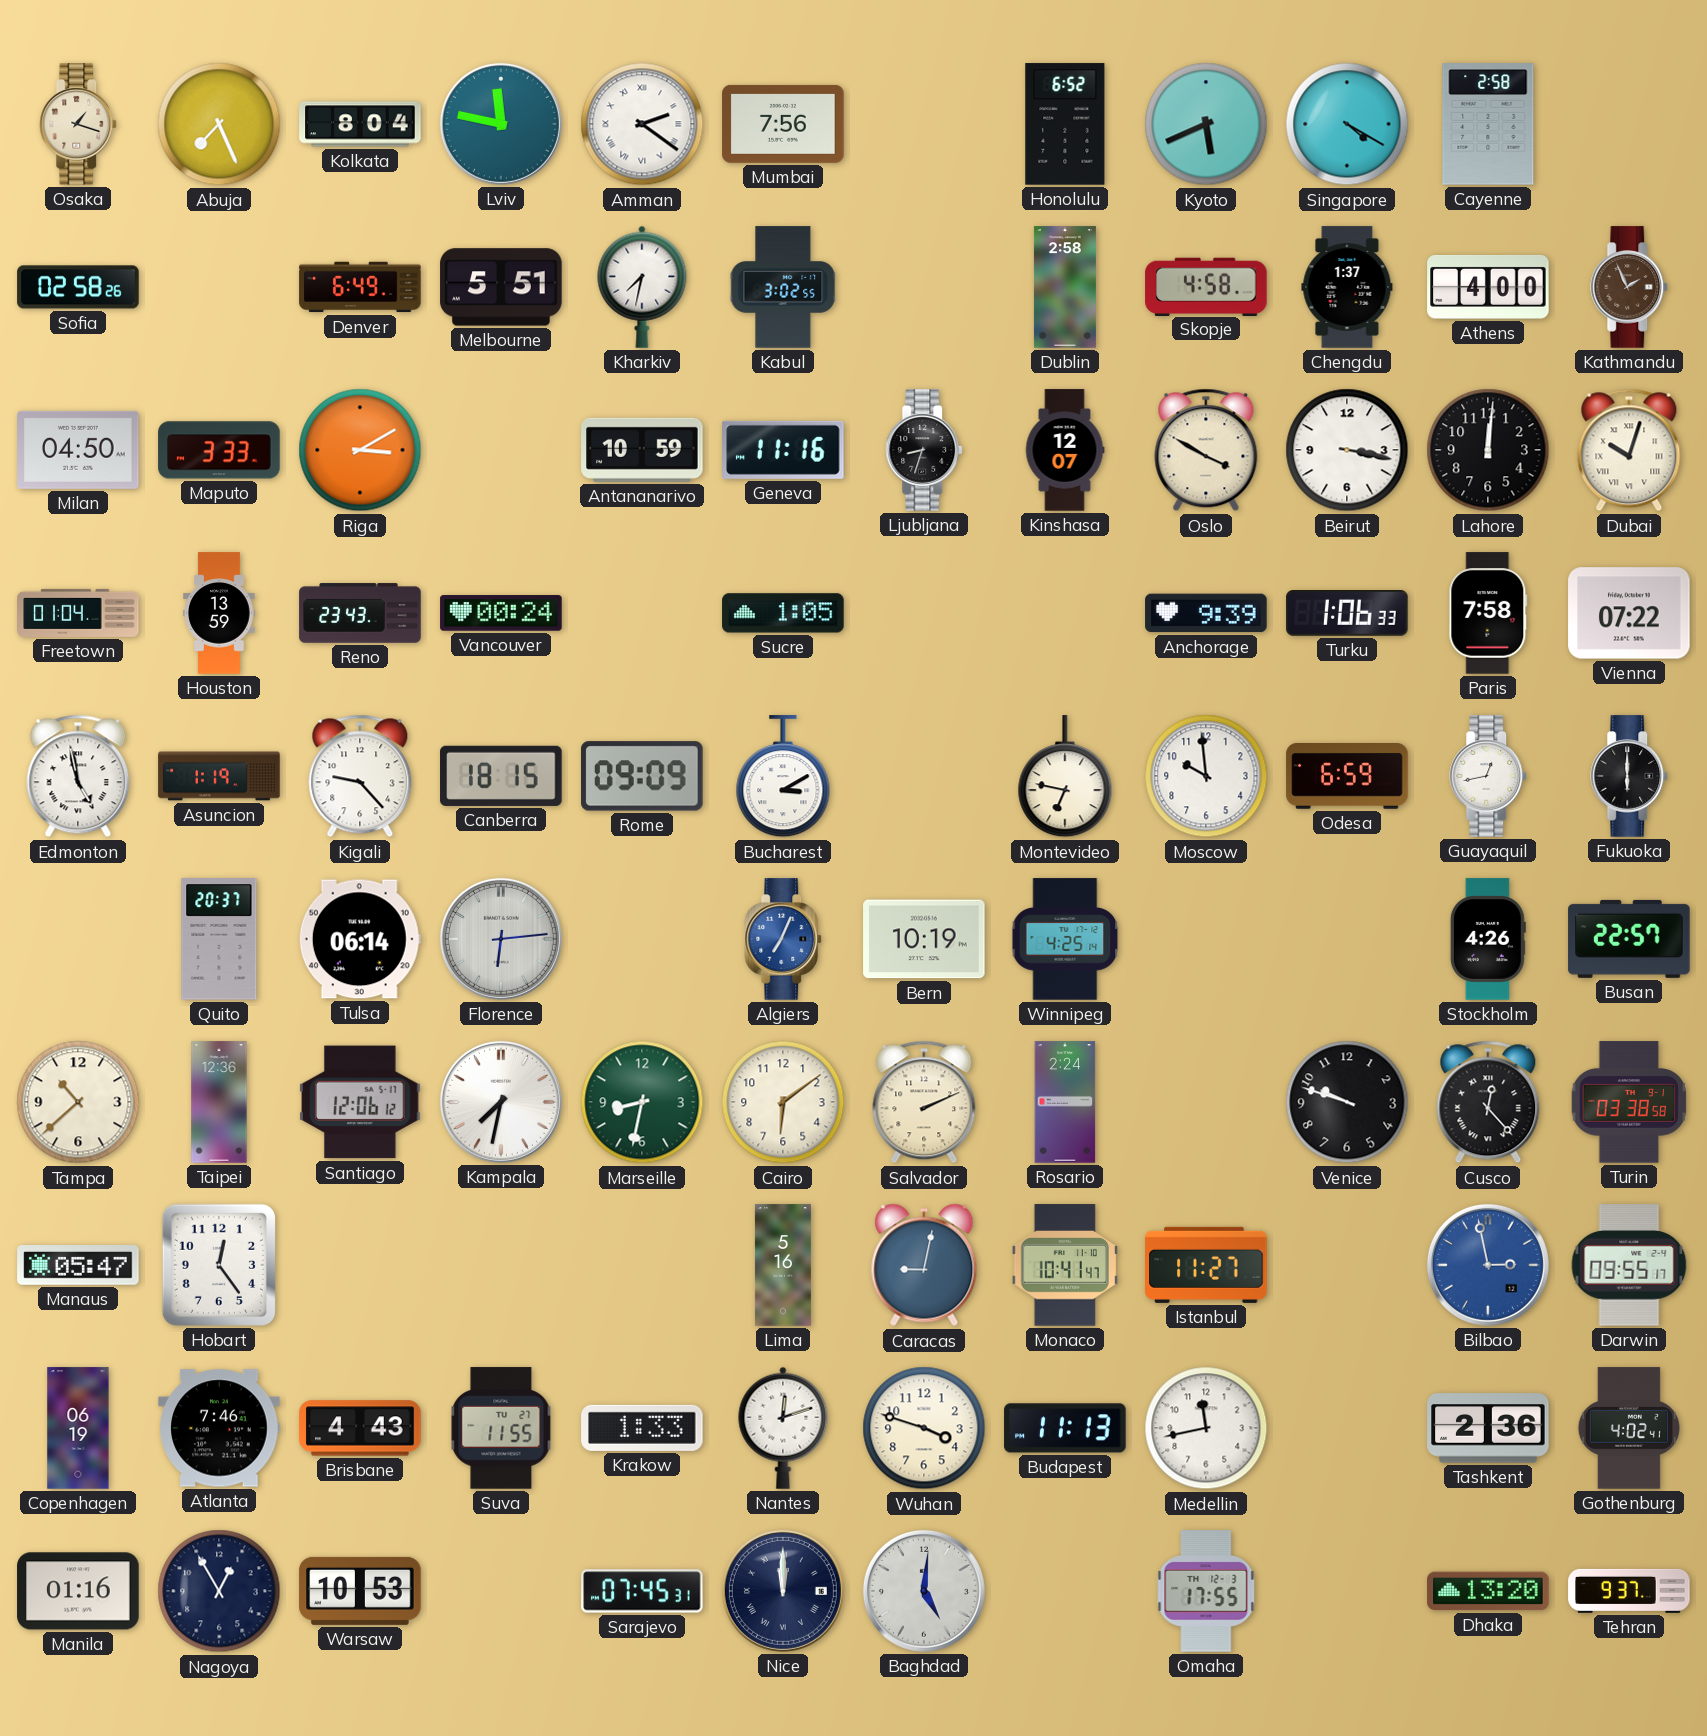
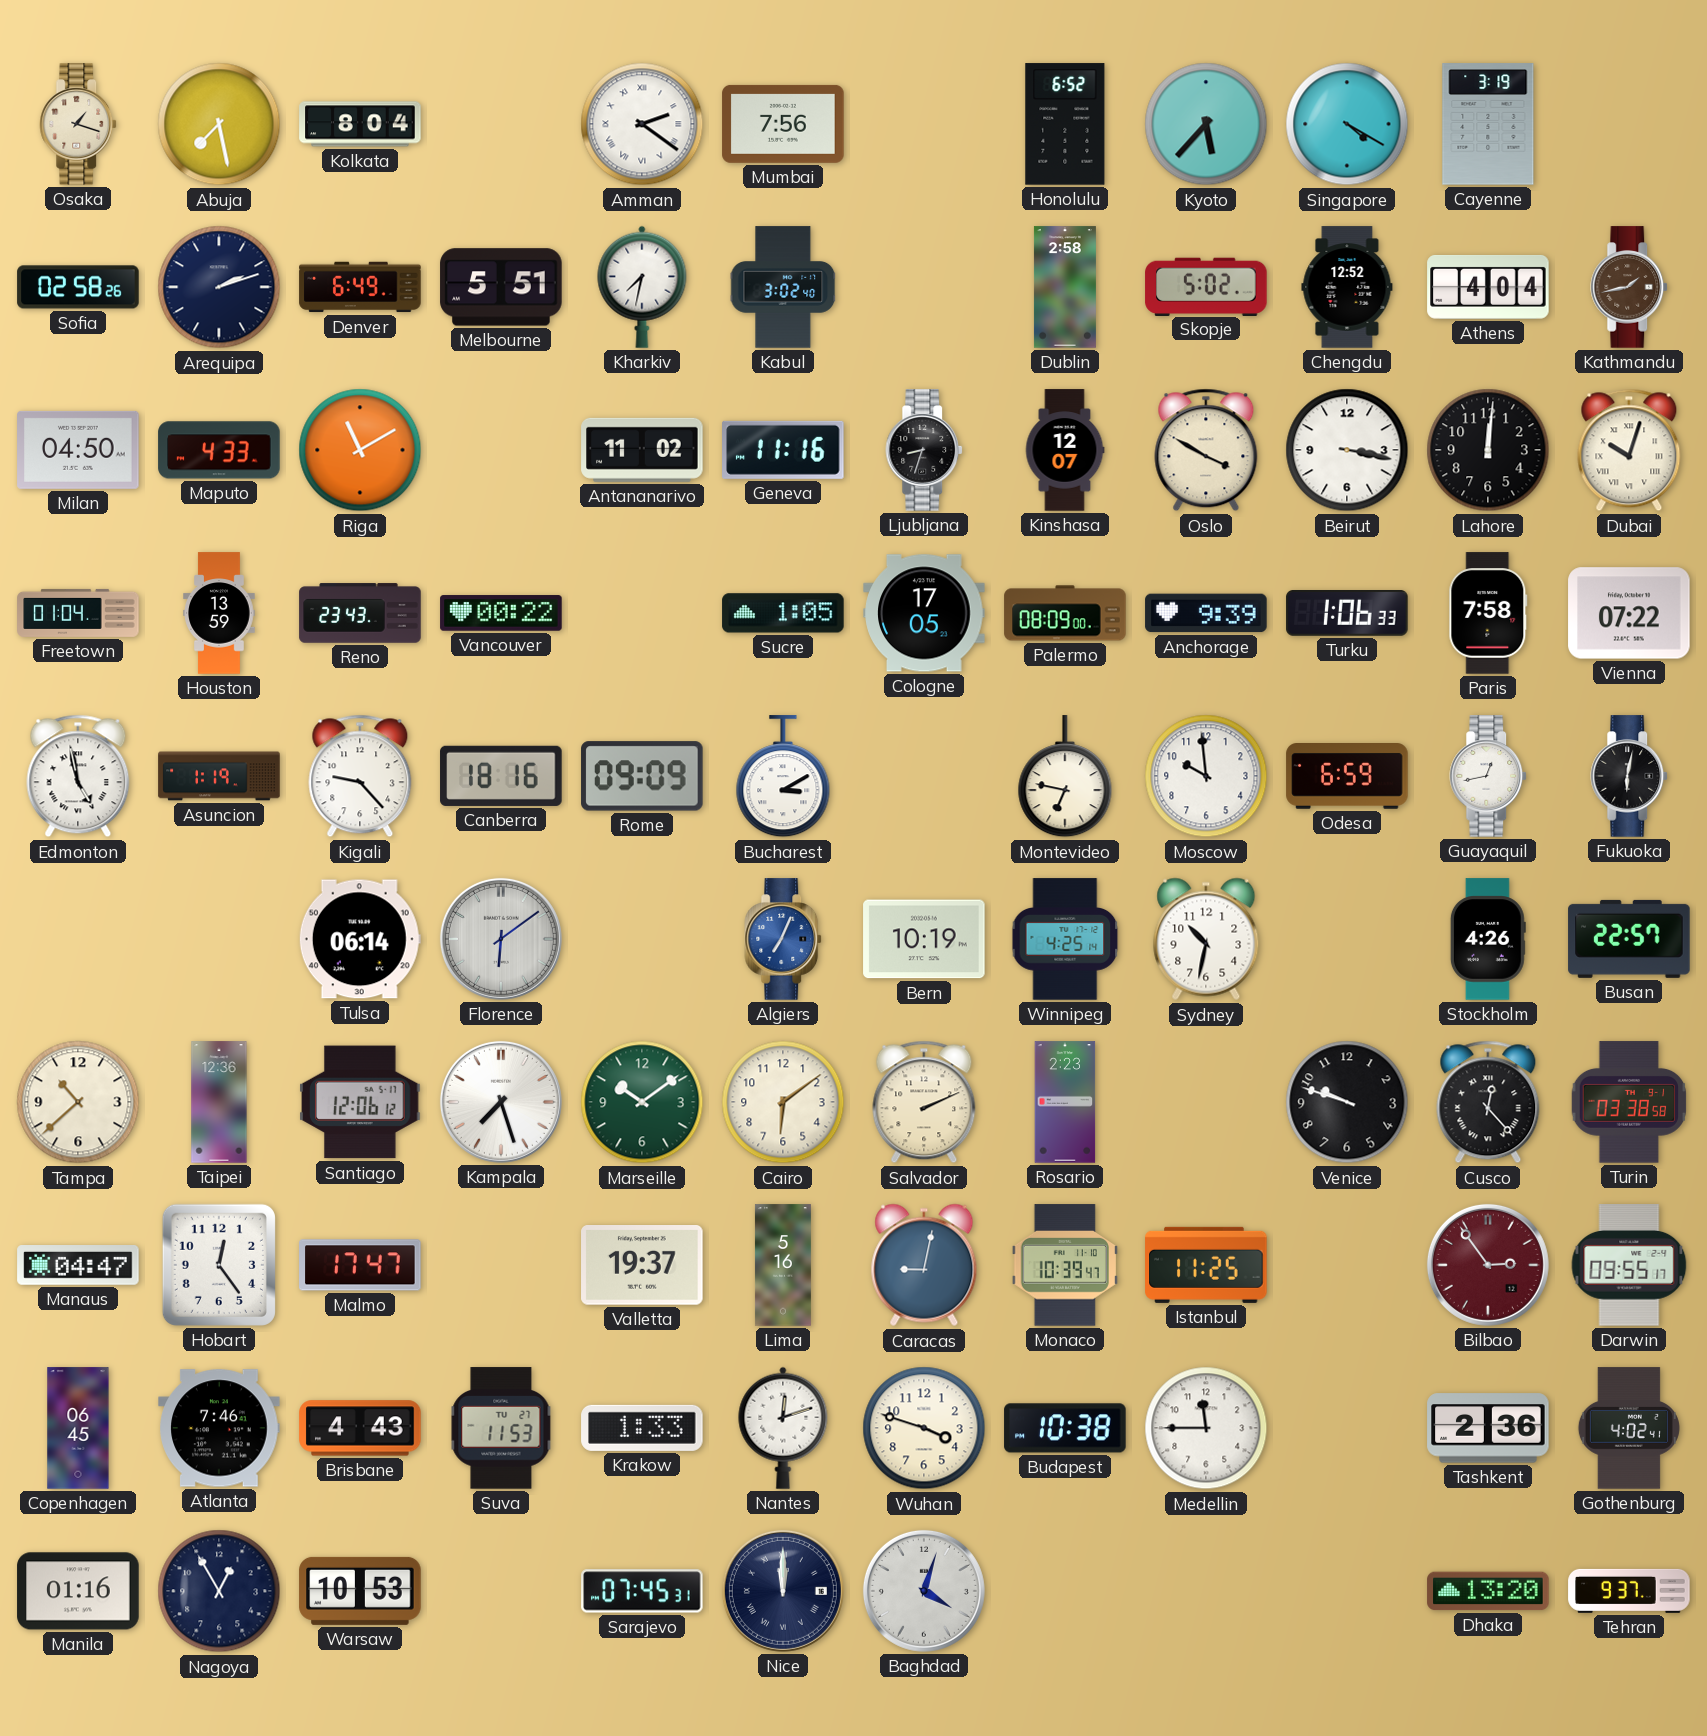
Abuja: 7:26 -> 7:28
Lviv: 11:47 -> none
Kyoto: 5:41 -> 5:37
Cayenne: 2:58 -> 3:19
Arequipa: none -> 2:12
Kabul: 3:02:55 -> 3:02:40
Skopje: 4:58 -> 5:02
Chengdu: 1:37 -> 12:52
Athens: 4:00 -> 4:04
Kathmandu: 1:56 -> 1:43
Maputo: 3:33 -> 4:33
Riga: 3:10 -> 11:10
Antananarivo: 10:59 -> 11:02
Vancouver: 00:24 -> 00:22
Cologne: none -> 17:05
Palermo: none -> 08:09
Canberra: 18:15 -> 18:16
Fukuoka: 6:00 -> 6:02
Quito: 20:37 -> none
Florence: 6:14 -> 6:09
Sydney: none -> 10:32
Kampala: 7:32 -> 7:27
Marseille: 8:32 -> 10:09
Rosario: 2:24 -> 2:23
Manaus: 05:47 -> 04:47
Malmo: none -> 17:47
Valletta: none -> 19:37
Monaco: 10:41 -> 10:39
Istanbul: 11:27 -> 11:25
Bilbao: 2:58 -> 2:54
Bilbao dial: blue -> burgundy
Copenhagen: 06:19 -> 06:45
Suva: 11:55 -> 11:53
Budapest: 11:13 -> 10:38
Medellin: 11:43 -> 11:45
Baghdad: 5:01 -> 4:03
Omaha: 17:55 -> none
